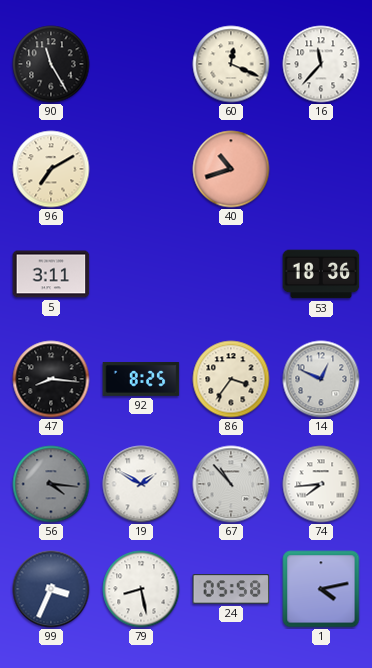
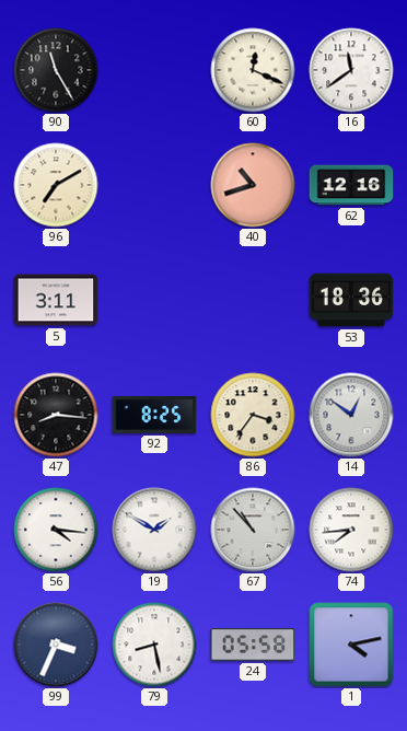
16: 11:37 -> 11:39
62: none -> 12:16
14: 12:49 -> 12:51
56 dial: grey -> white
